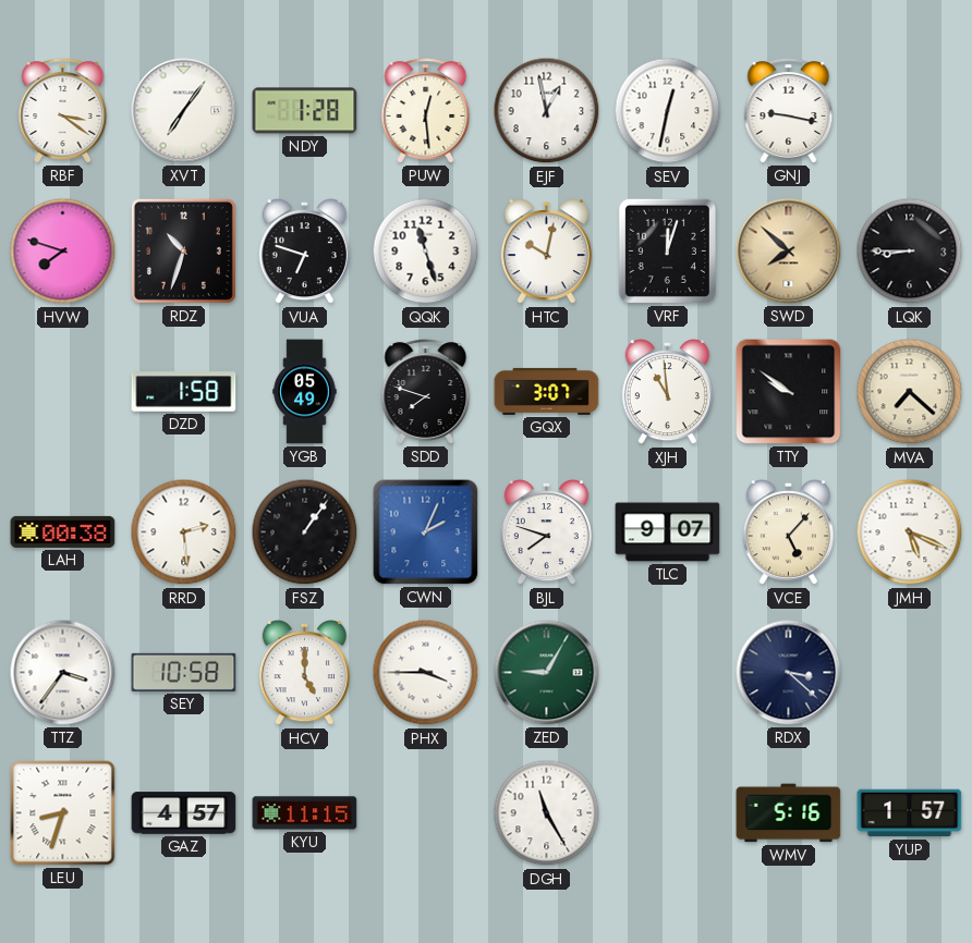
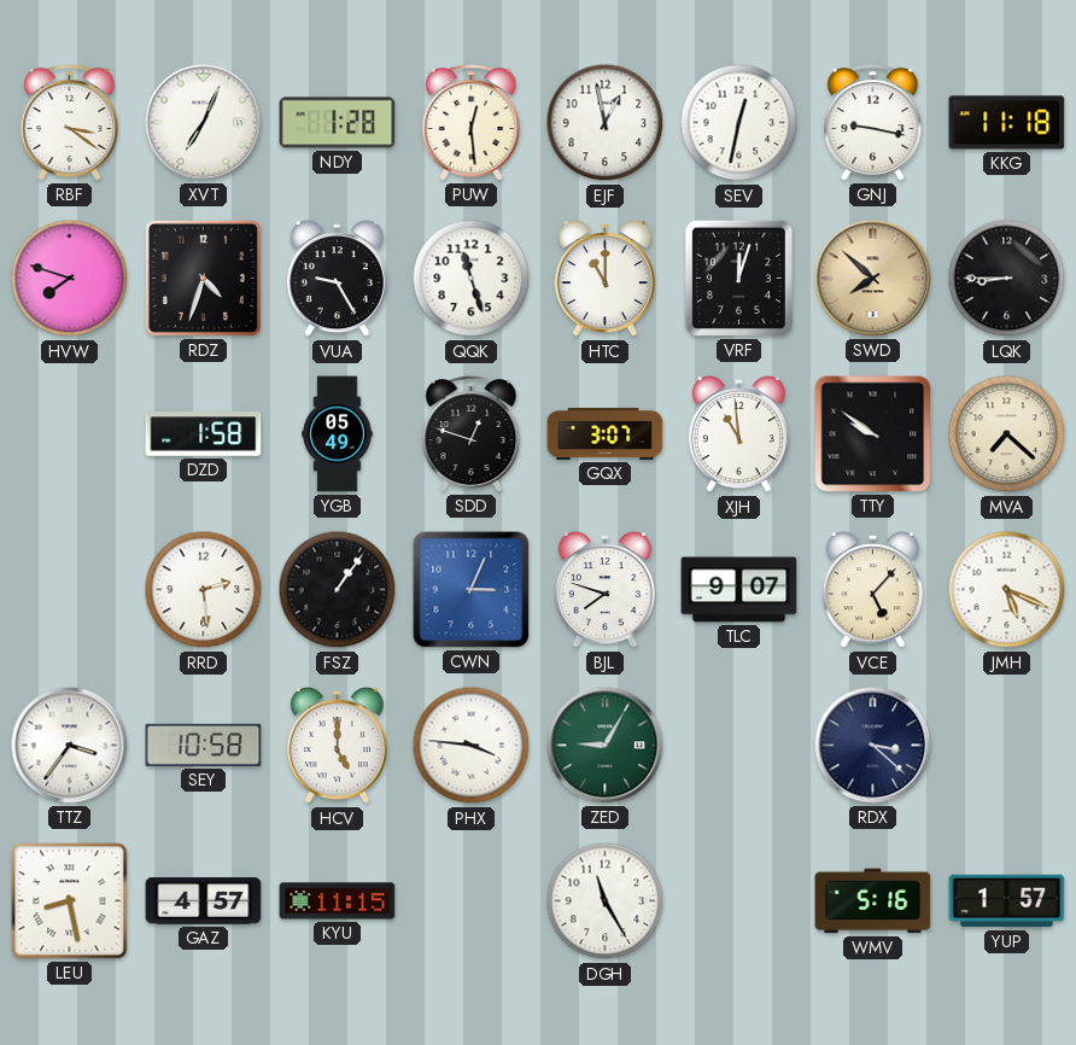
XVT: 7:06 -> 7:04
KKG: none -> 11:18
RDZ: 10:33 -> 4:33
VUA: 6:48 -> 9:25
HTC: 10:02 -> 11:00
SDD: 7:48 -> 12:48
LAH: 00:38 -> none
CWN: 2:04 -> 3:04
PHX: 3:45 -> 3:46
LEU: 8:33 -> 8:28
